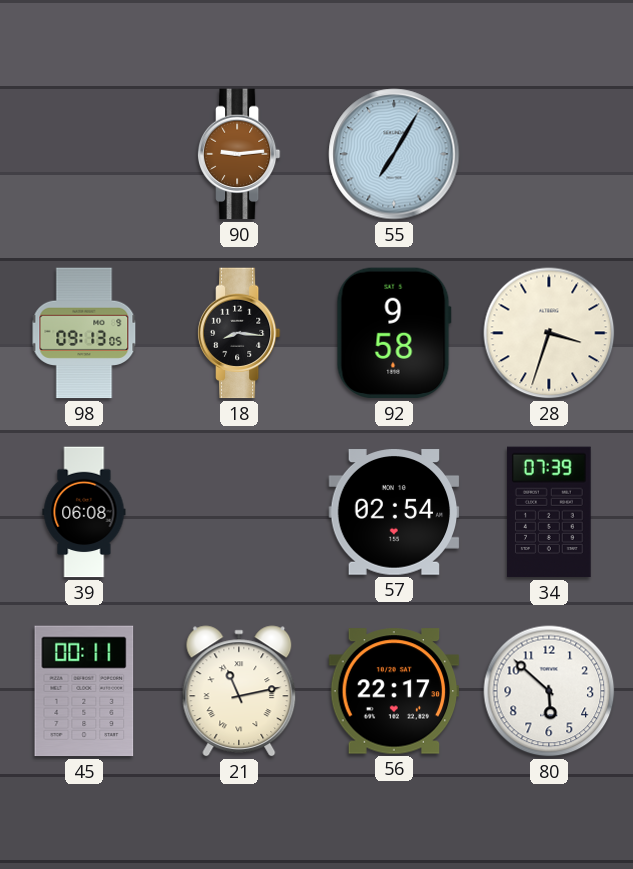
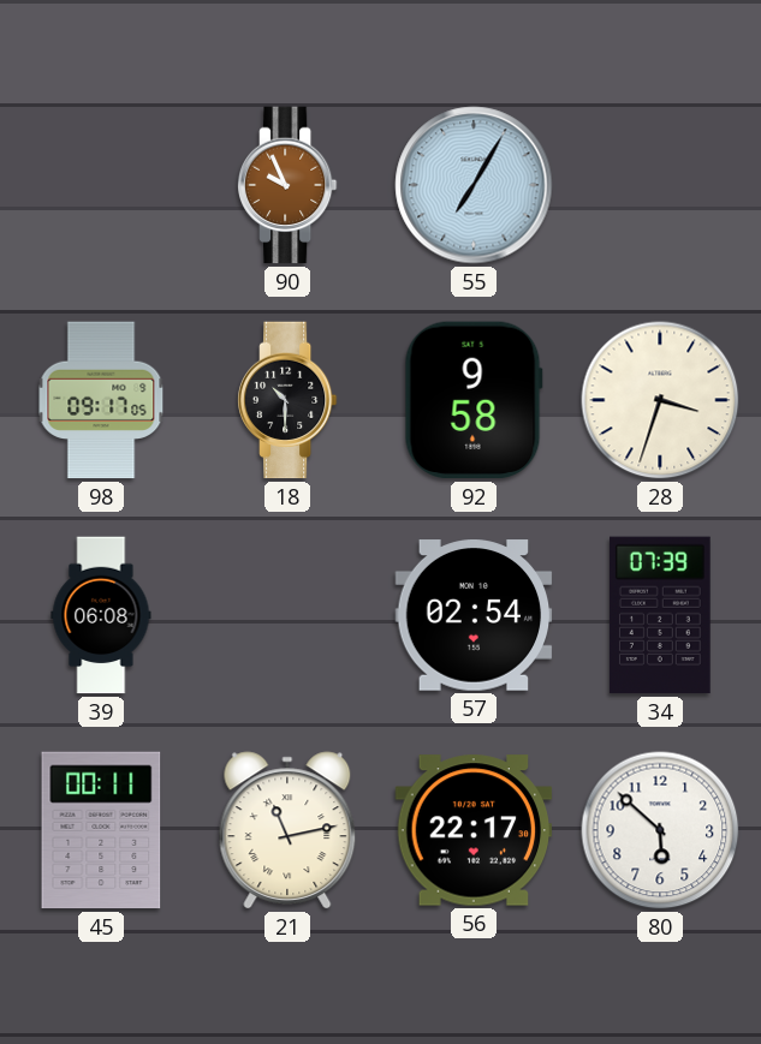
90: 9:14 -> 9:56
98: 09:13 -> 09:17
18: 8:16 -> 10:30
